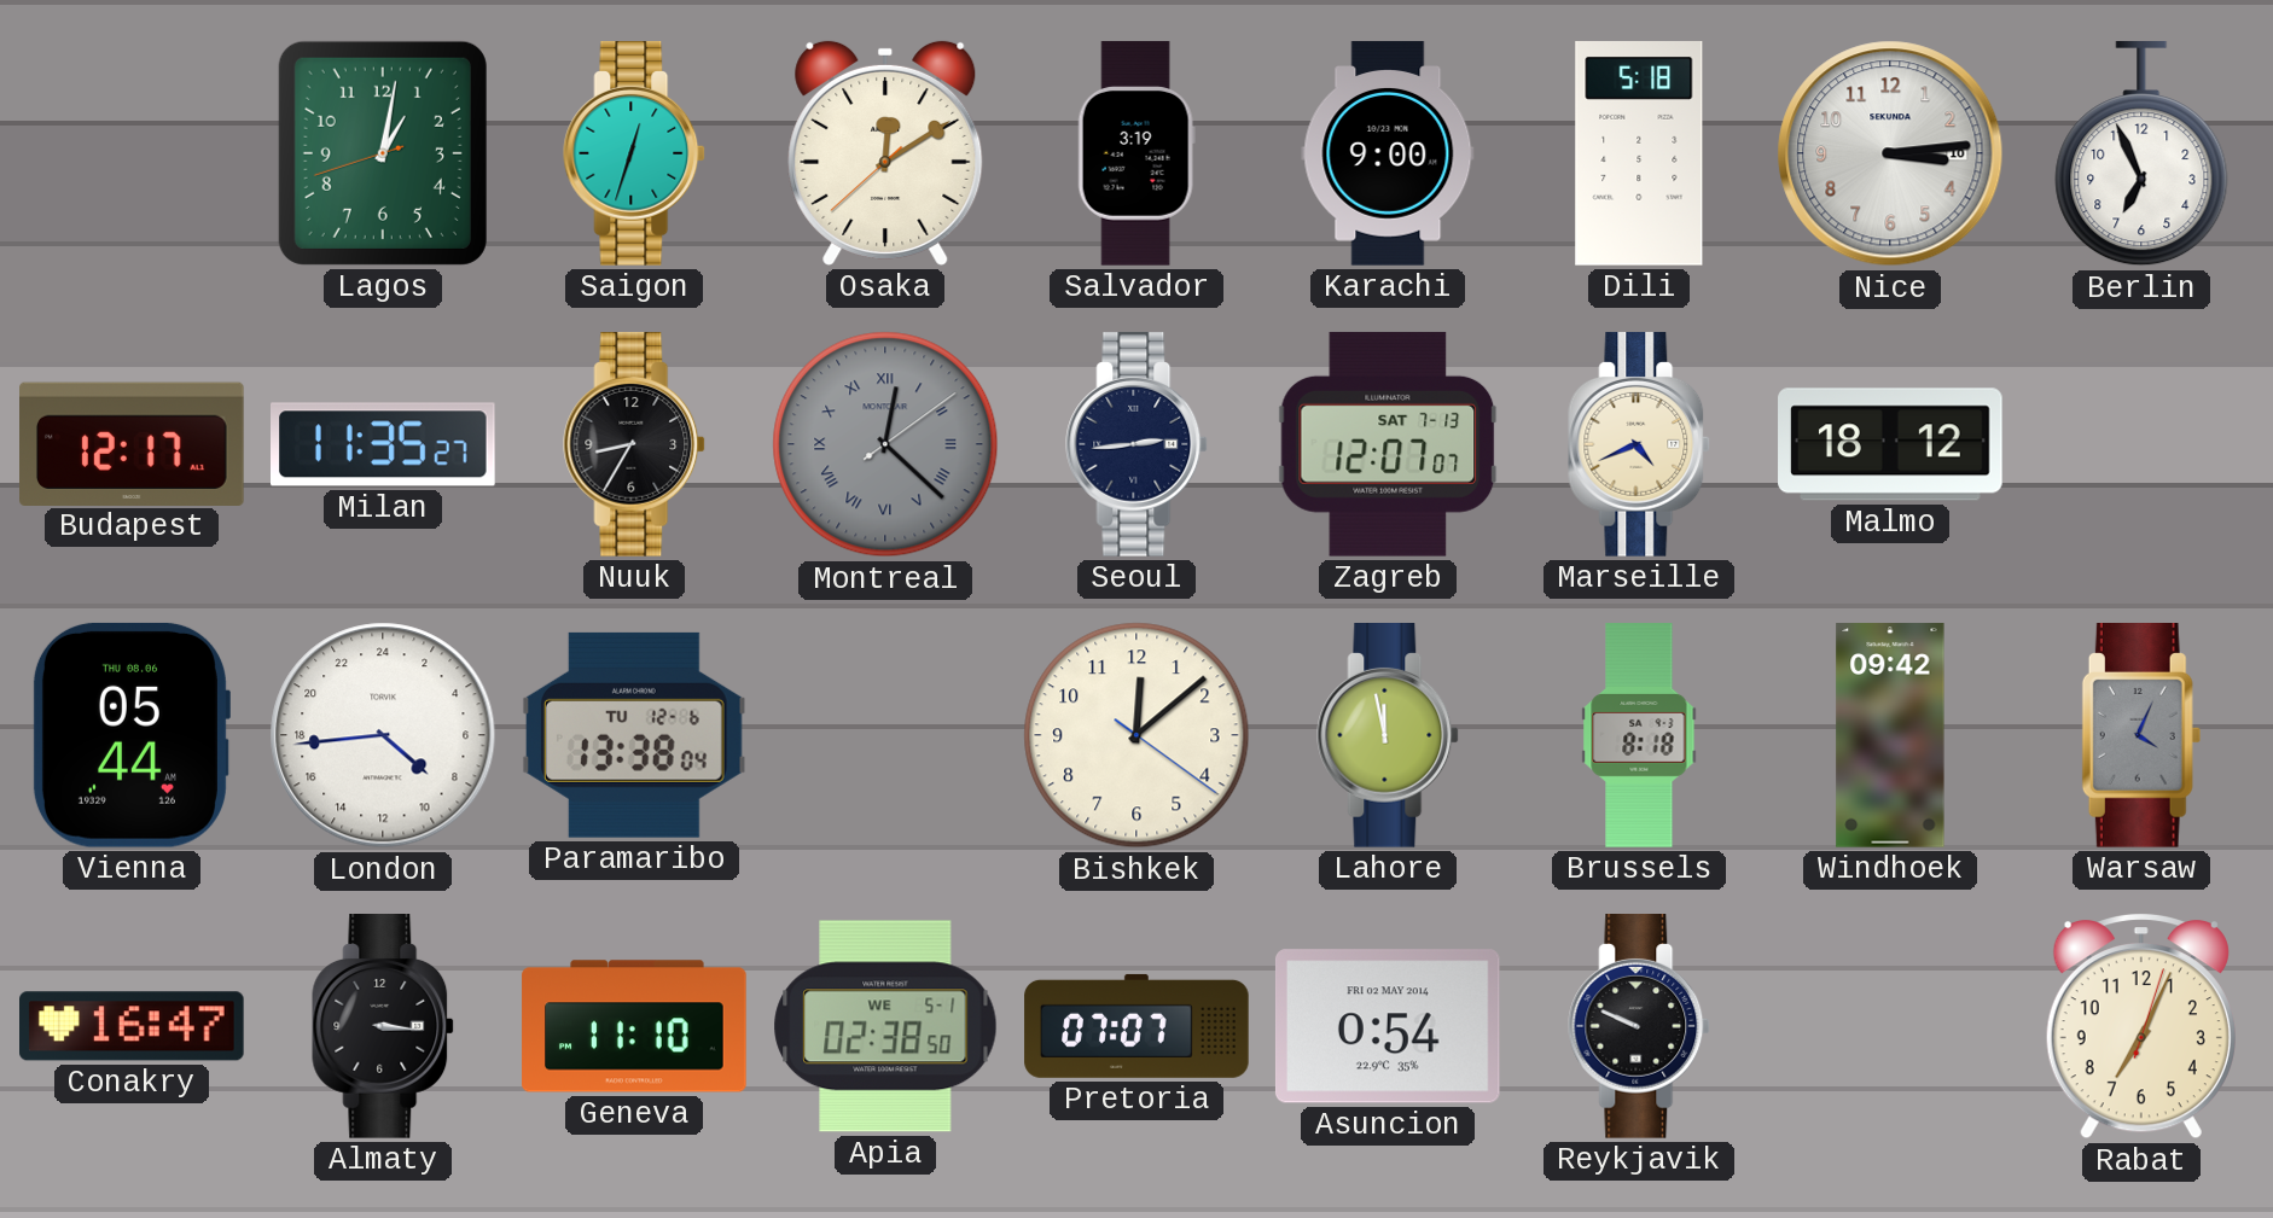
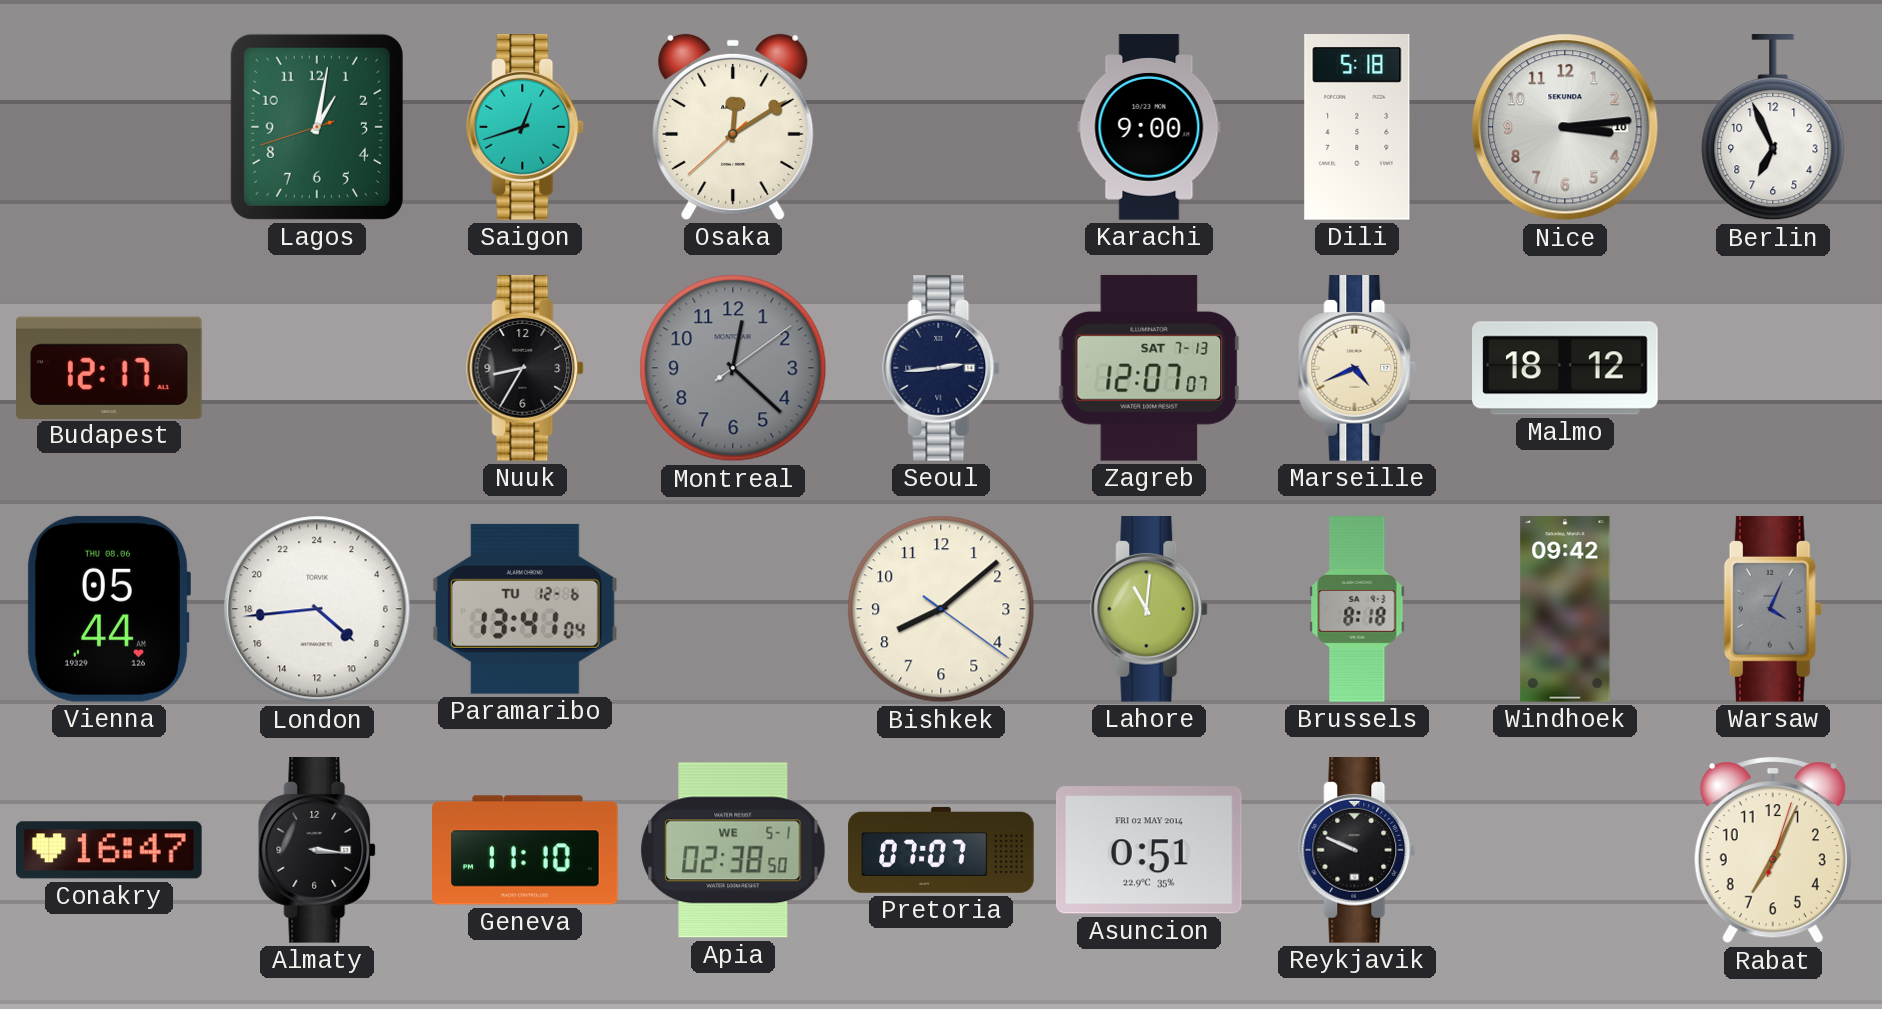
Saigon: 12:33 -> 12:42
Salvador: 3:19 -> none
Milan: 11:35 -> none
Montreal numerals: Roman -> Arabic
Paramaribo: 13:38 -> 13:41
Bishkek: 12:08 -> 8:08
Lahore: 11:58 -> 11:01
Asuncion: 0:54 -> 0:51
